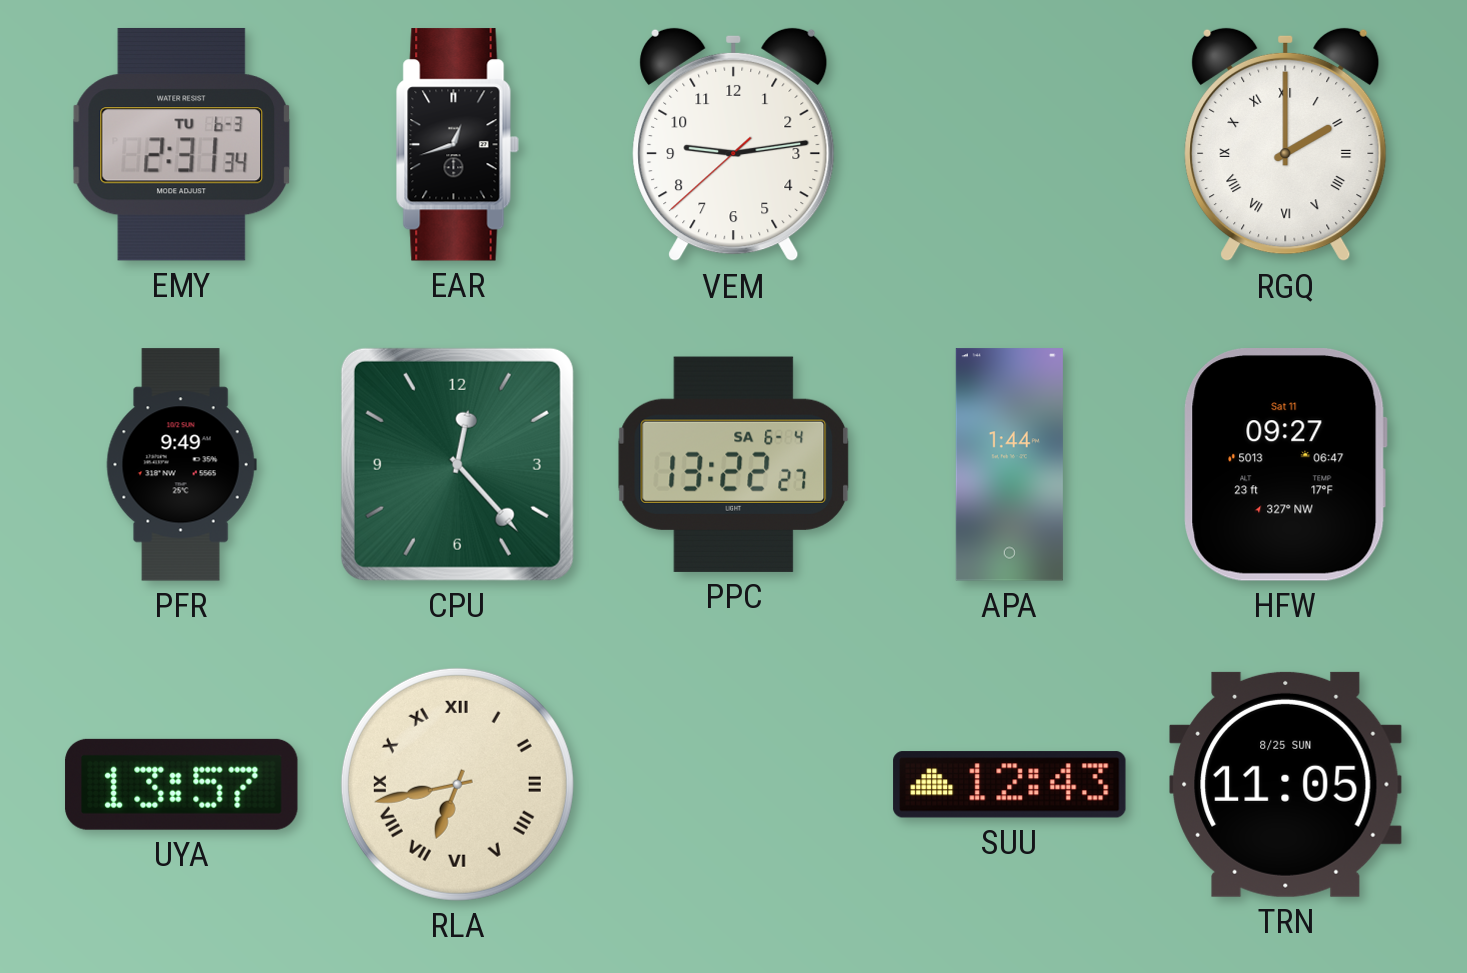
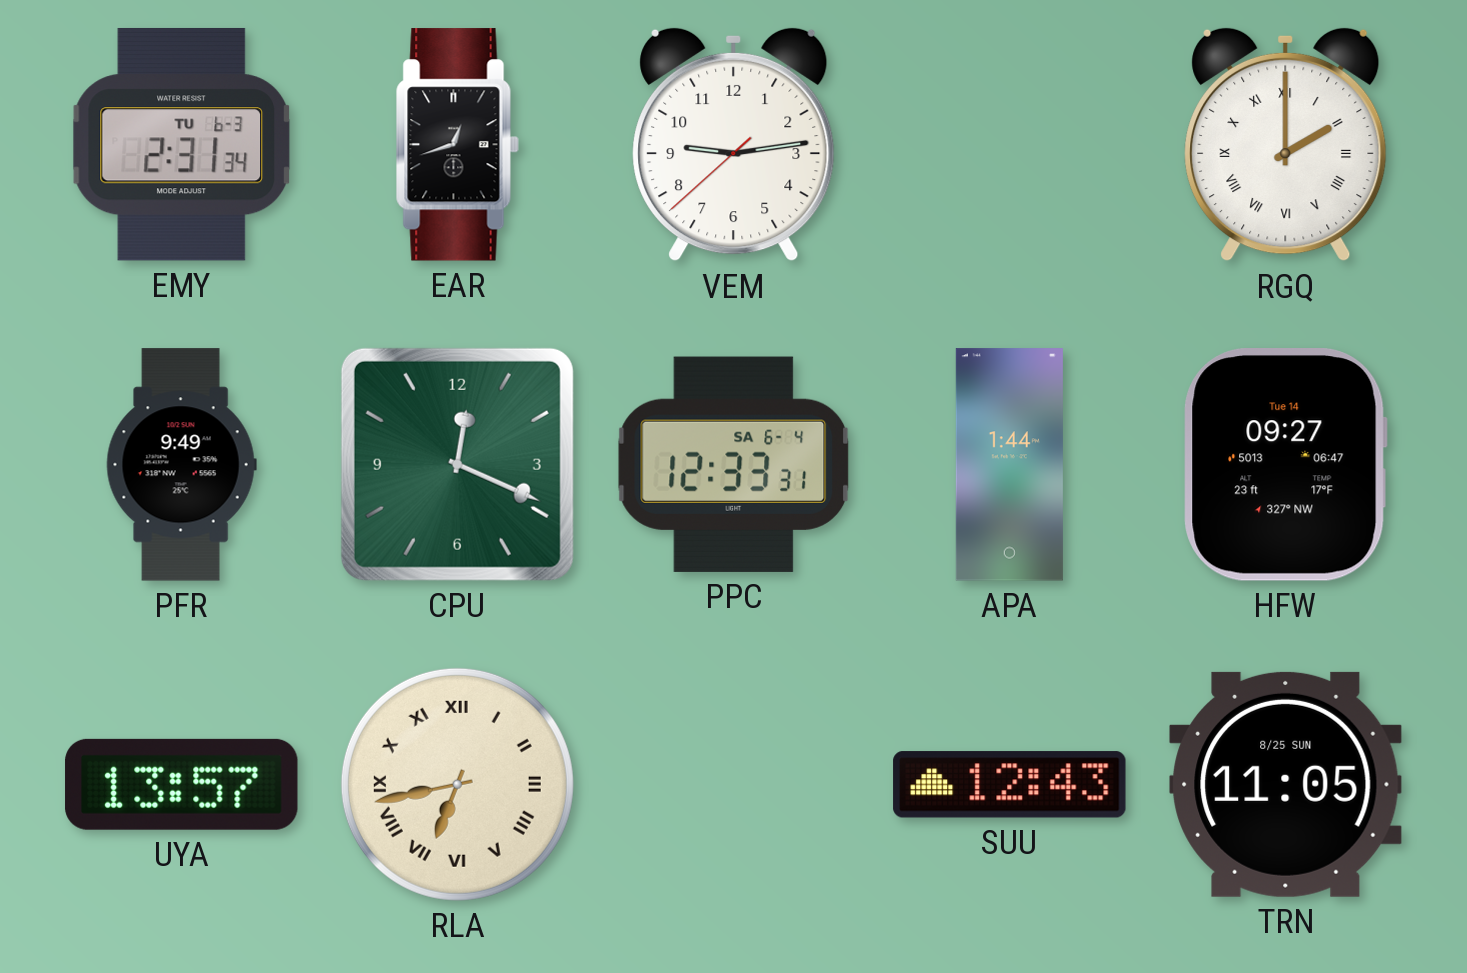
CPU: 12:23 -> 12:19
PPC: 13:22 -> 12:33
HFW date: Sat 11 -> Tue 14
